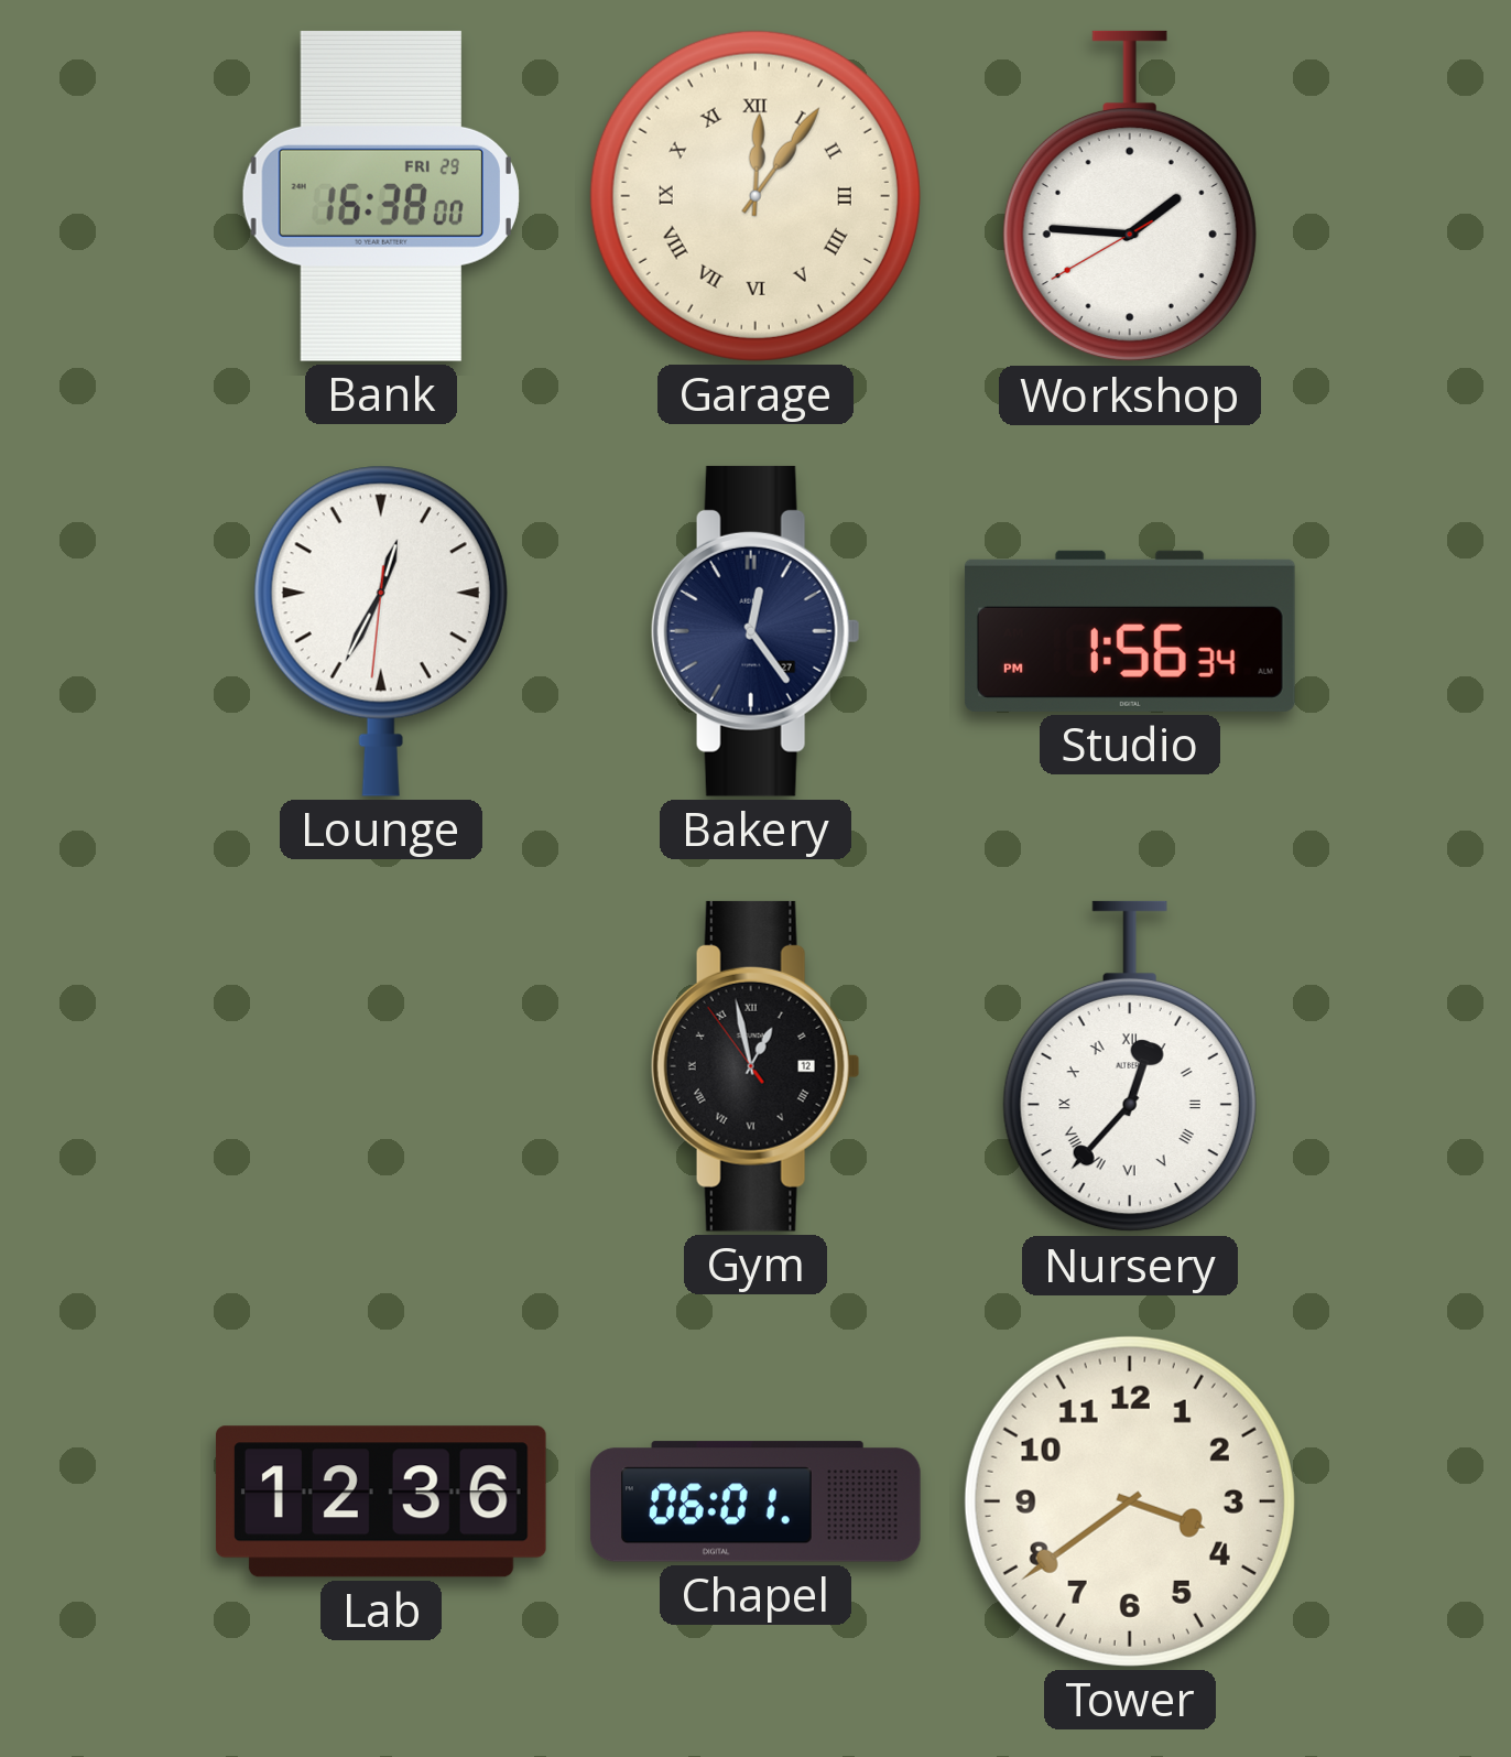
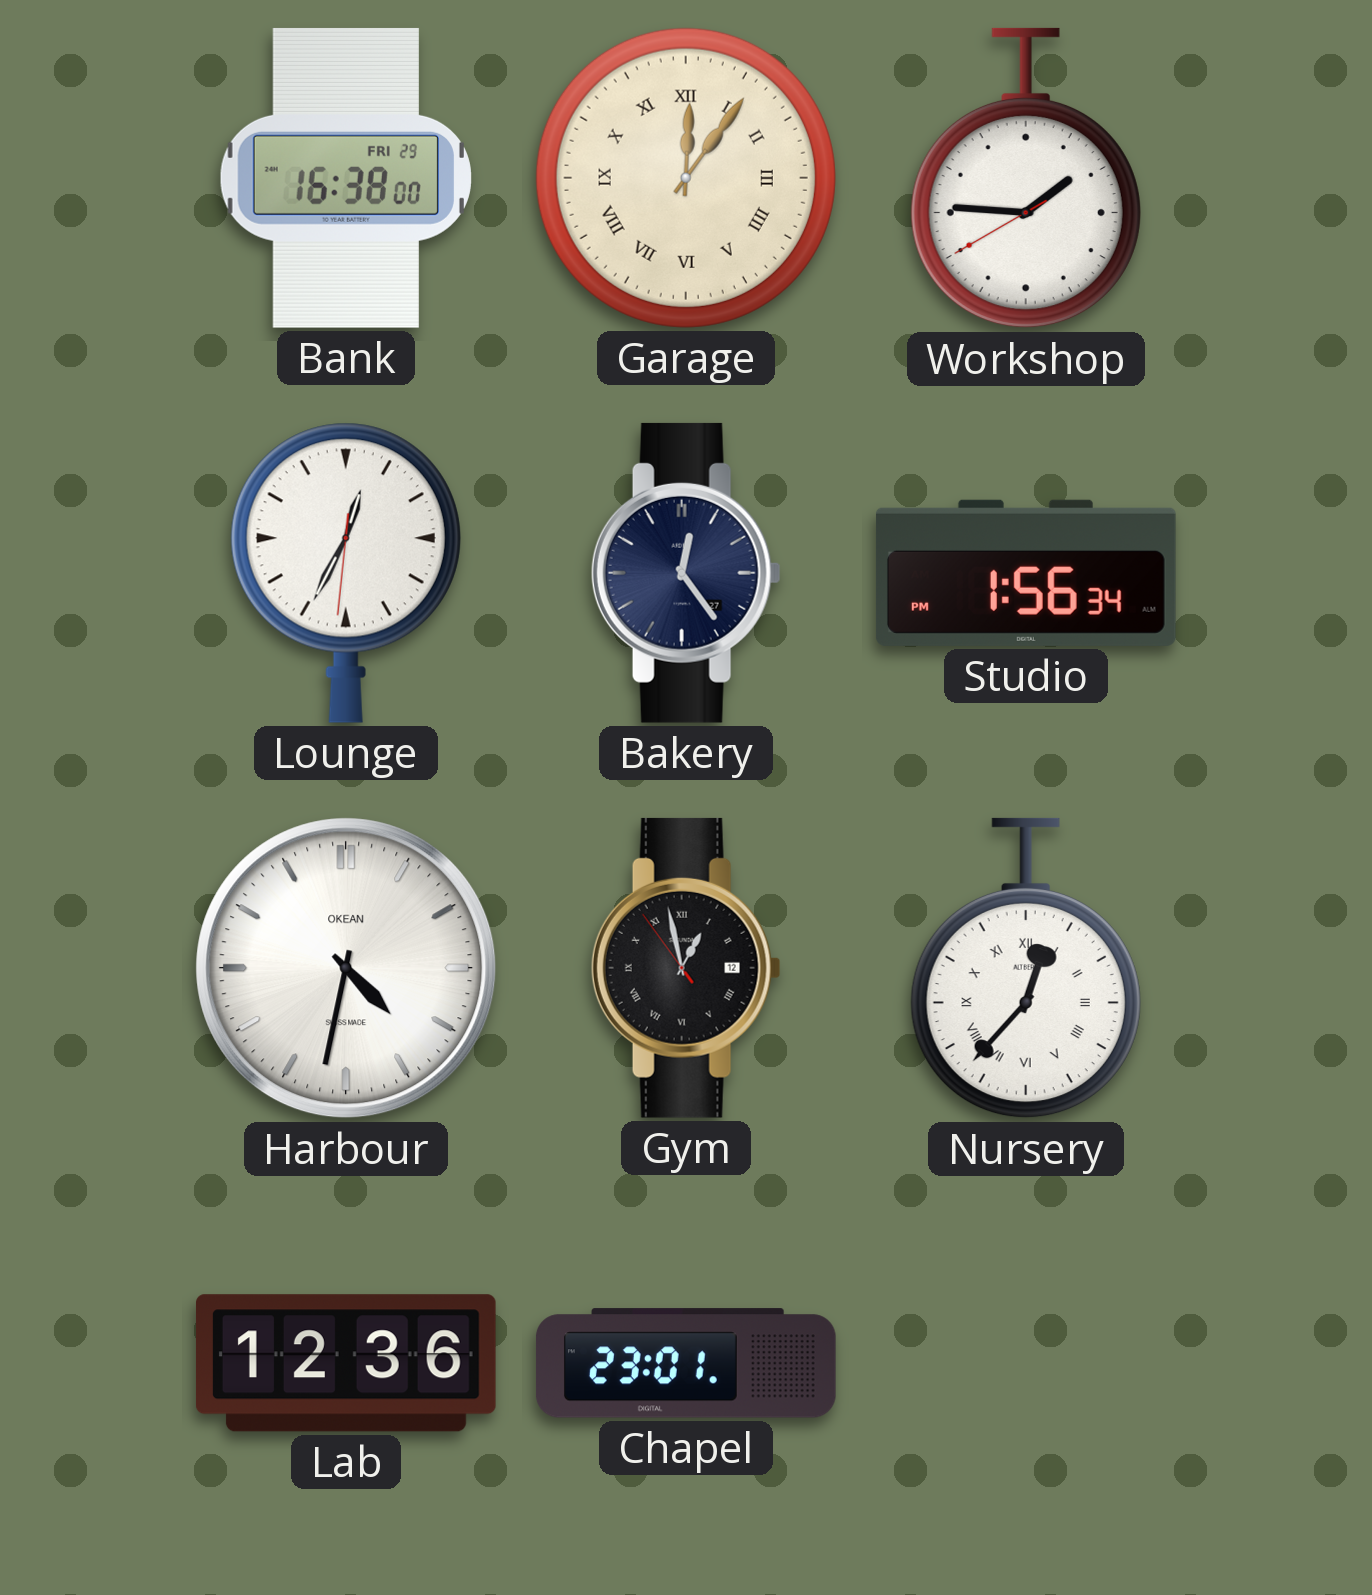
Harbour: none -> 4:32
Chapel: 06:01 -> 23:01
Tower: 3:39 -> none
